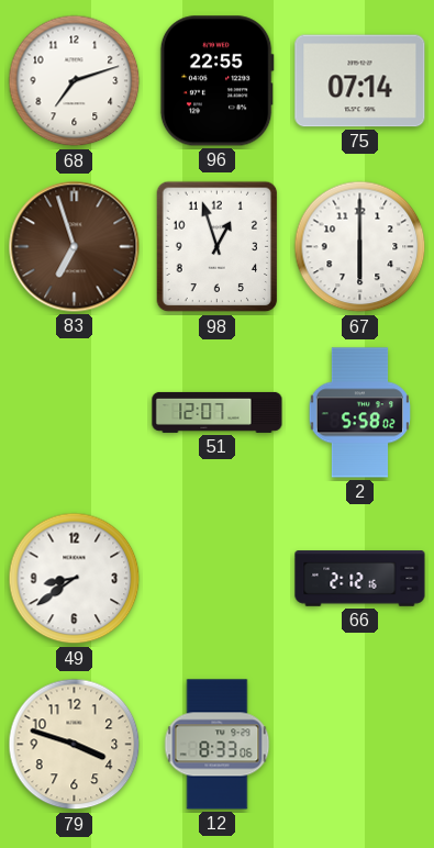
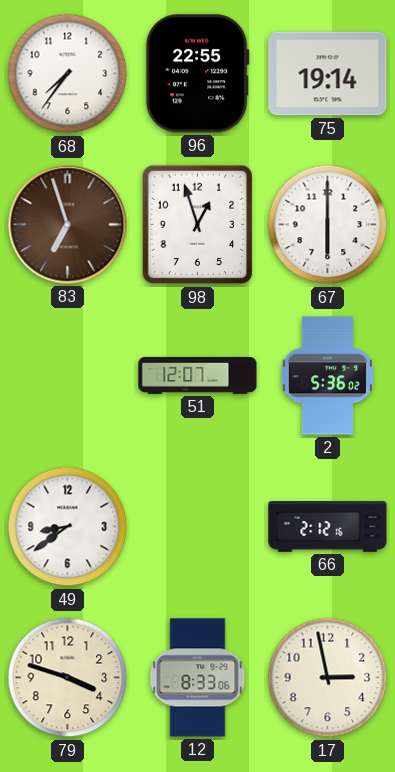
68: 7:12 -> 7:36
75: 07:14 -> 19:14
2: 5:58 -> 5:36
17: none -> 2:58
